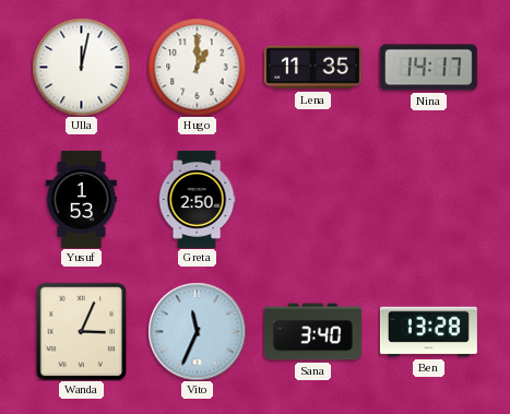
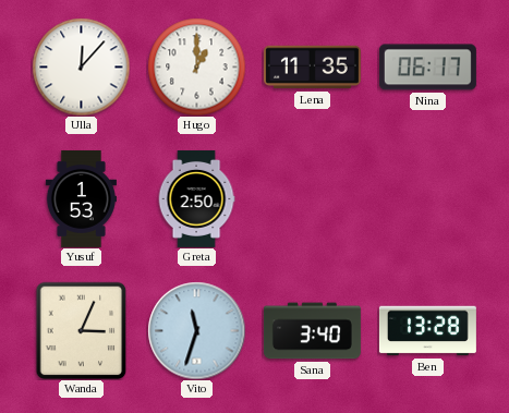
Ulla: 12:02 -> 12:07
Nina: 14:17 -> 06:17
Vito: 11:34 -> 11:33
